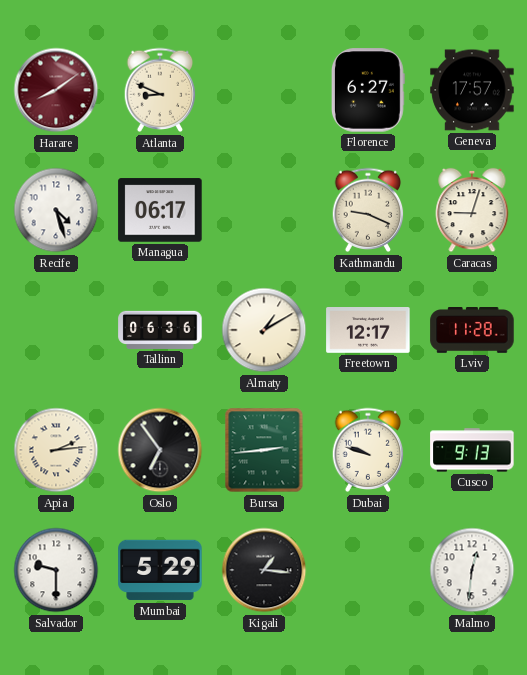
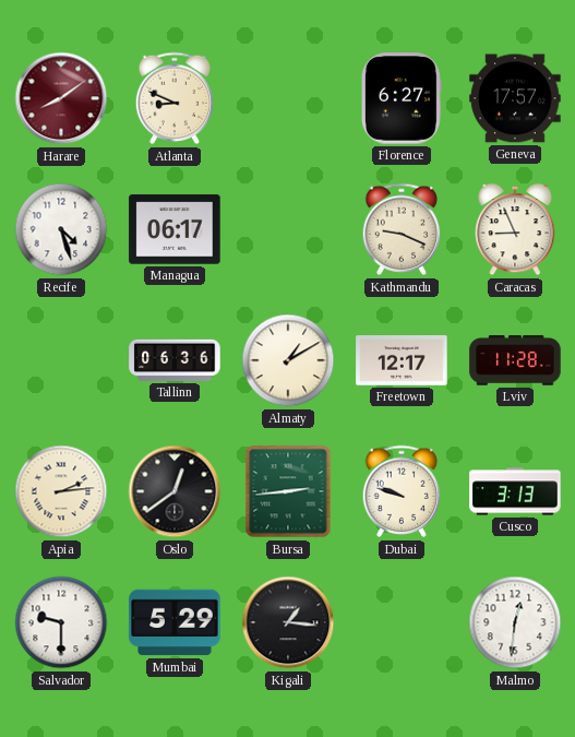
Caracas: 9:03 -> 8:56
Oslo: 6:54 -> 12:39
Cusco: 9:13 -> 3:13
